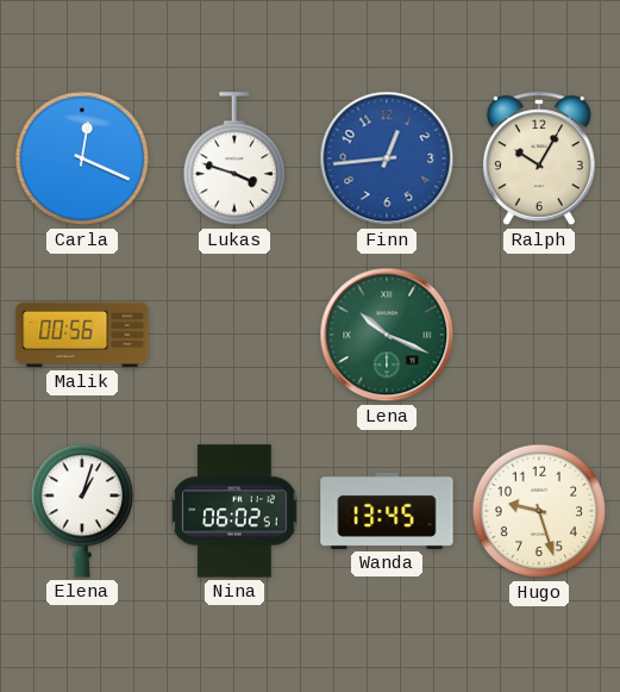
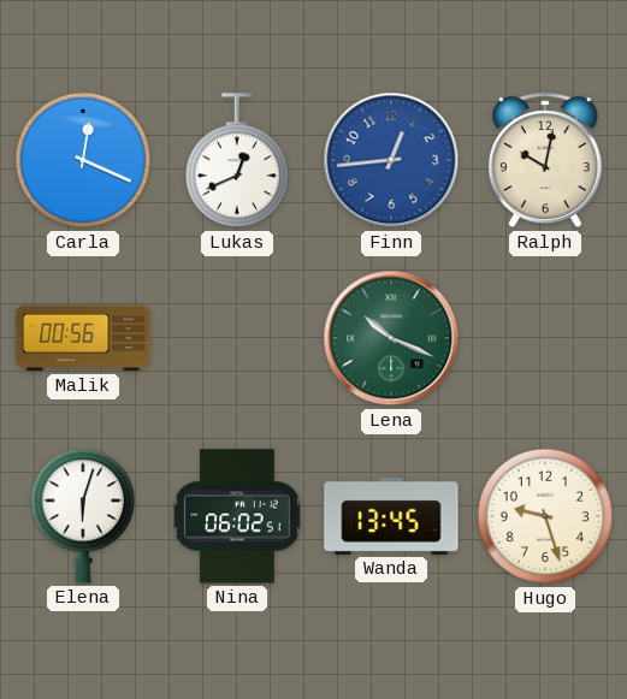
Lukas: 3:48 -> 12:41
Ralph: 10:05 -> 10:02
Elena: 1:03 -> 6:03
